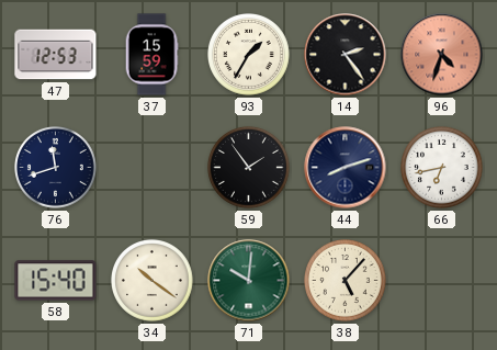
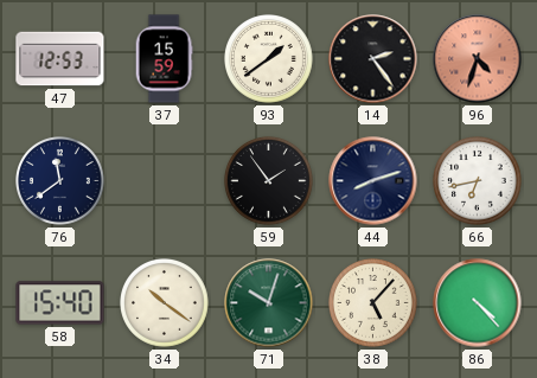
93: 1:35 -> 1:39
76: 11:42 -> 11:39
71: 10:01 -> 10:03
86: none -> 4:23
